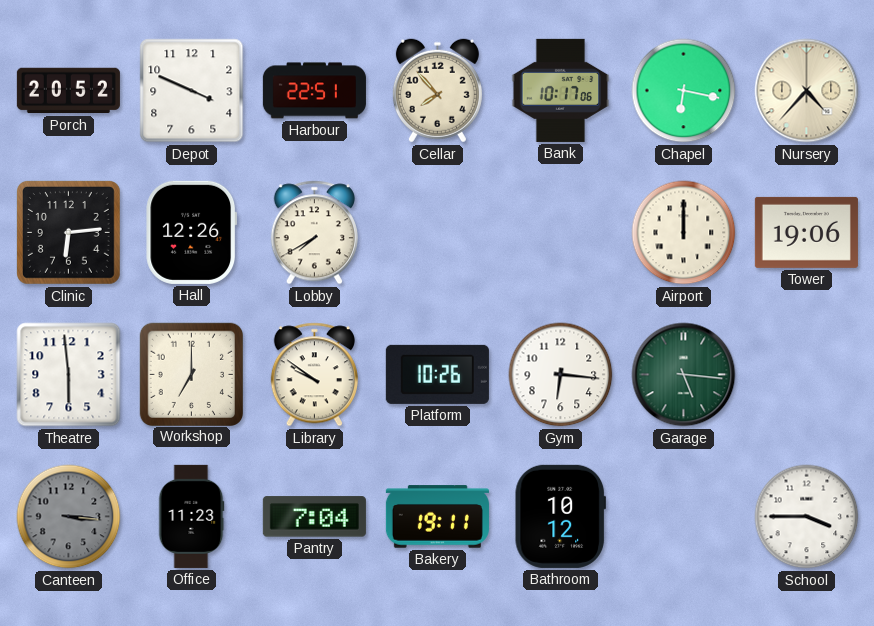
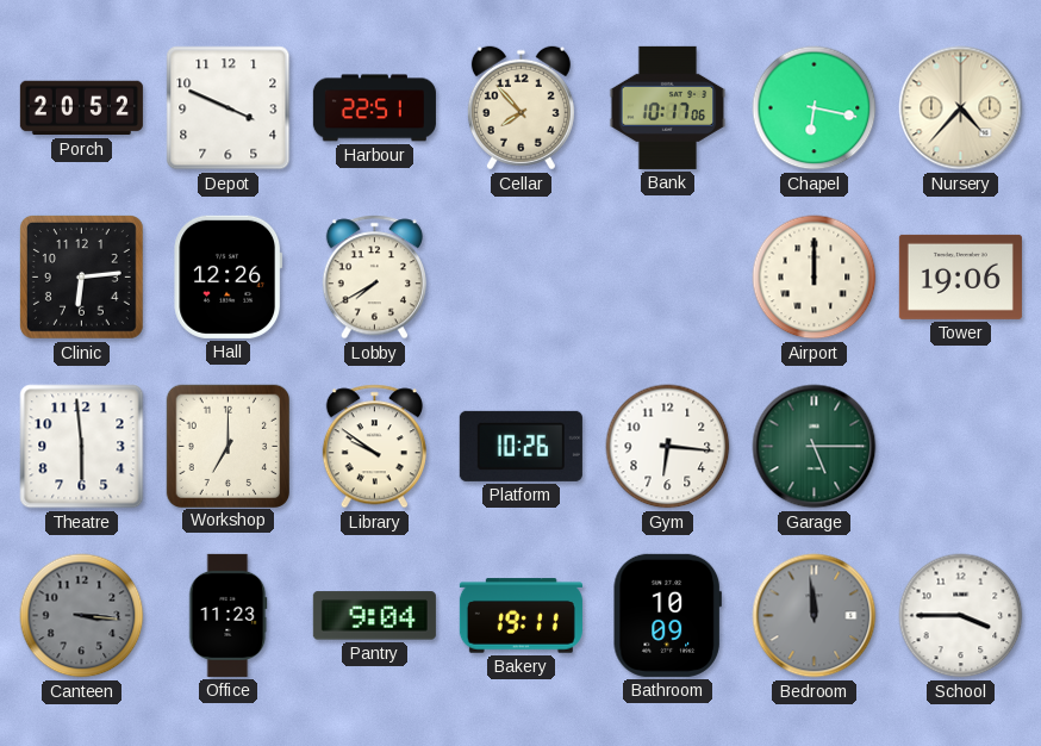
Garage: 5:16 -> 5:15
Pantry: 7:04 -> 9:04
Bathroom: 10:12 -> 10:09
Bedroom: none -> 11:59
